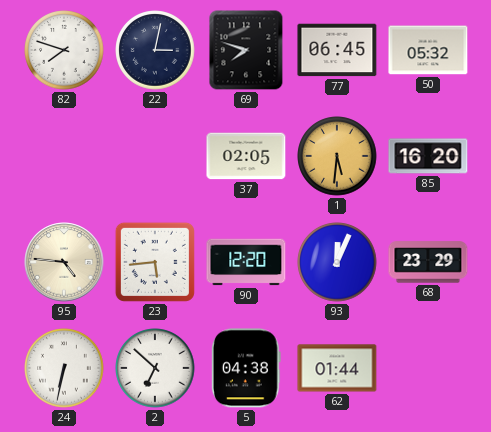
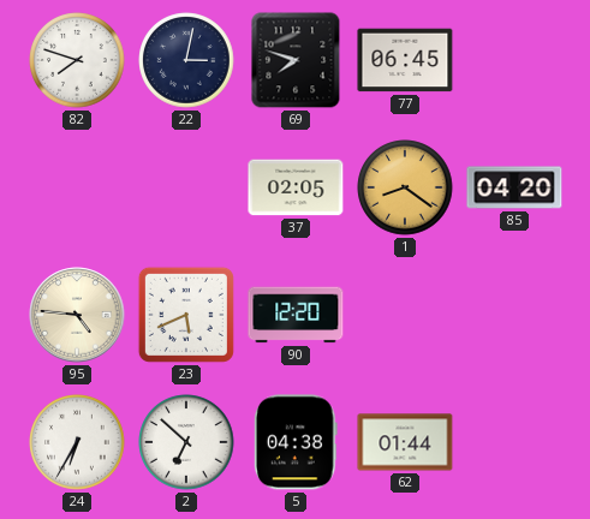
50: 05:32 -> none
1: 5:31 -> 8:21
85: 16:20 -> 04:20
23: 5:44 -> 5:41
93: 12:04 -> none
68: 23:29 -> none
24: 6:32 -> 6:35
